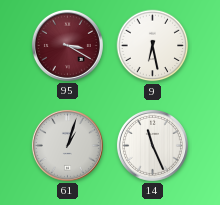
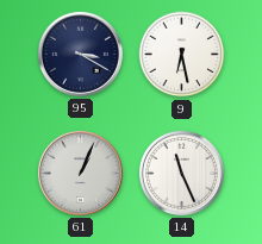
95 dial: burgundy -> navy
61: 1:03 -> 1:04
